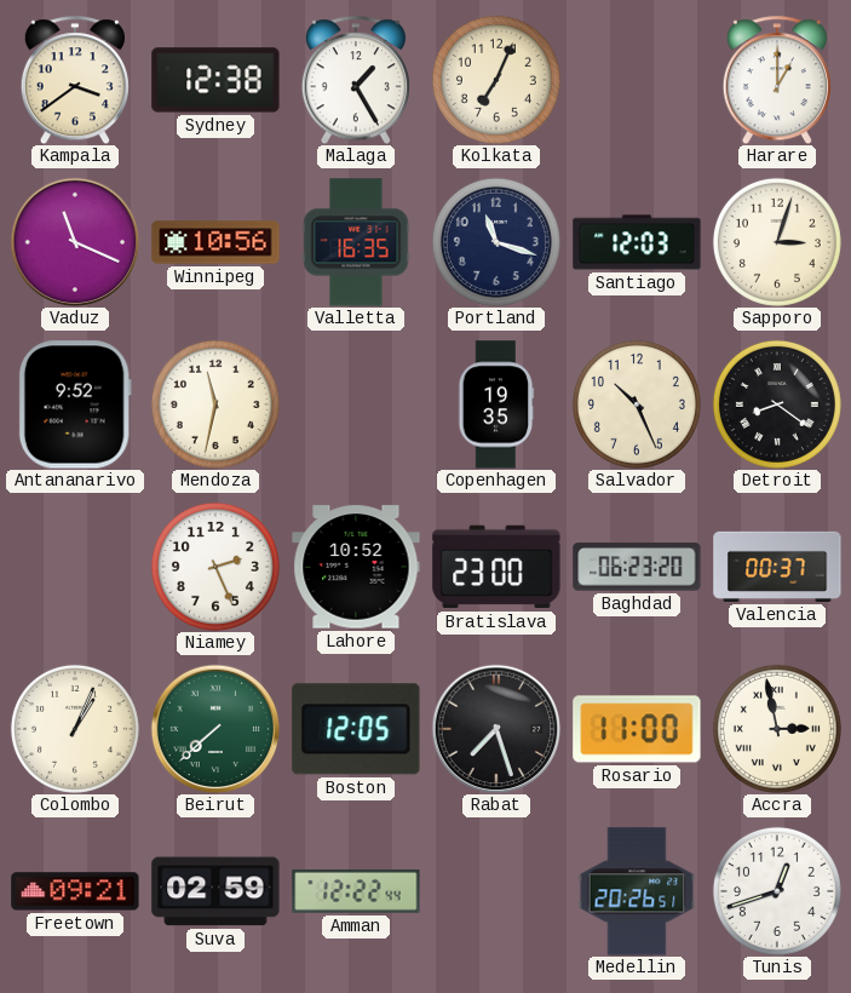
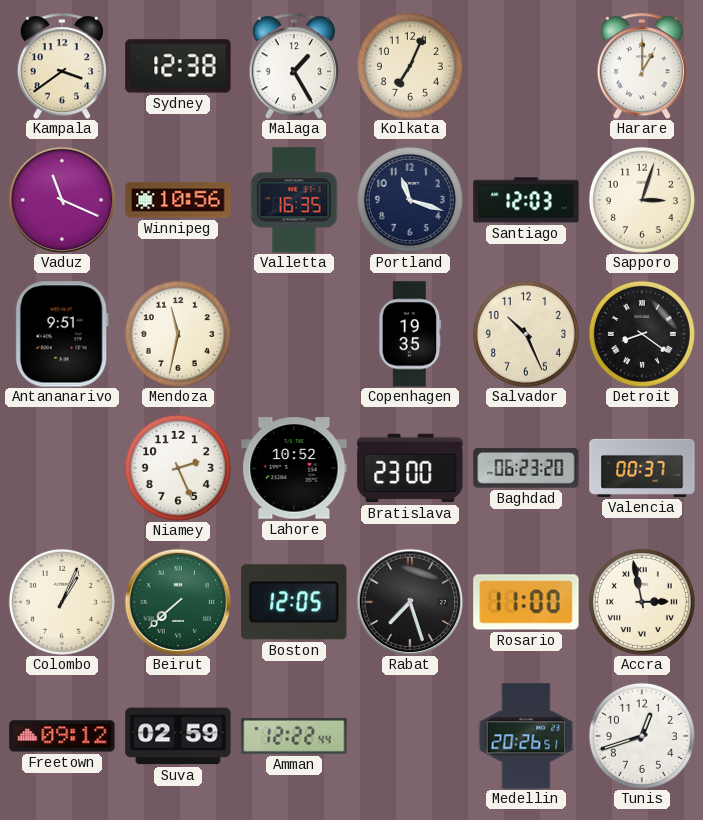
Antananarivo: 9:52 -> 9:51
Freetown: 09:21 -> 09:12
